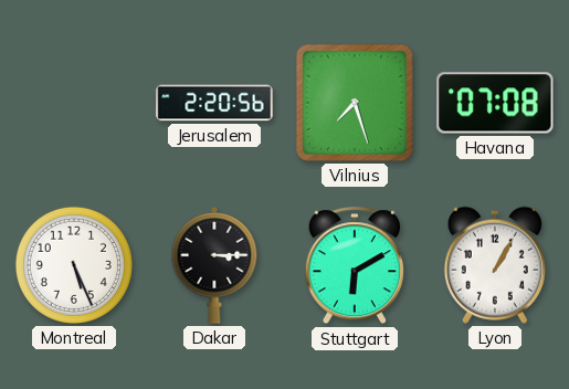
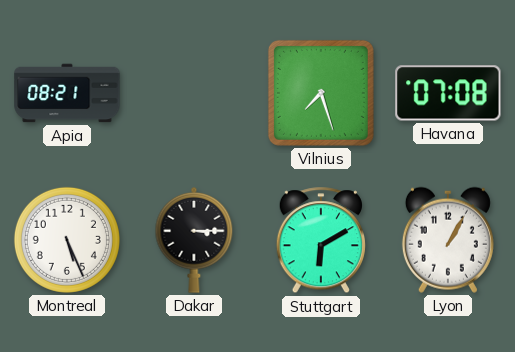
Apia: none -> 08:21
Jerusalem: 2:20 -> none
